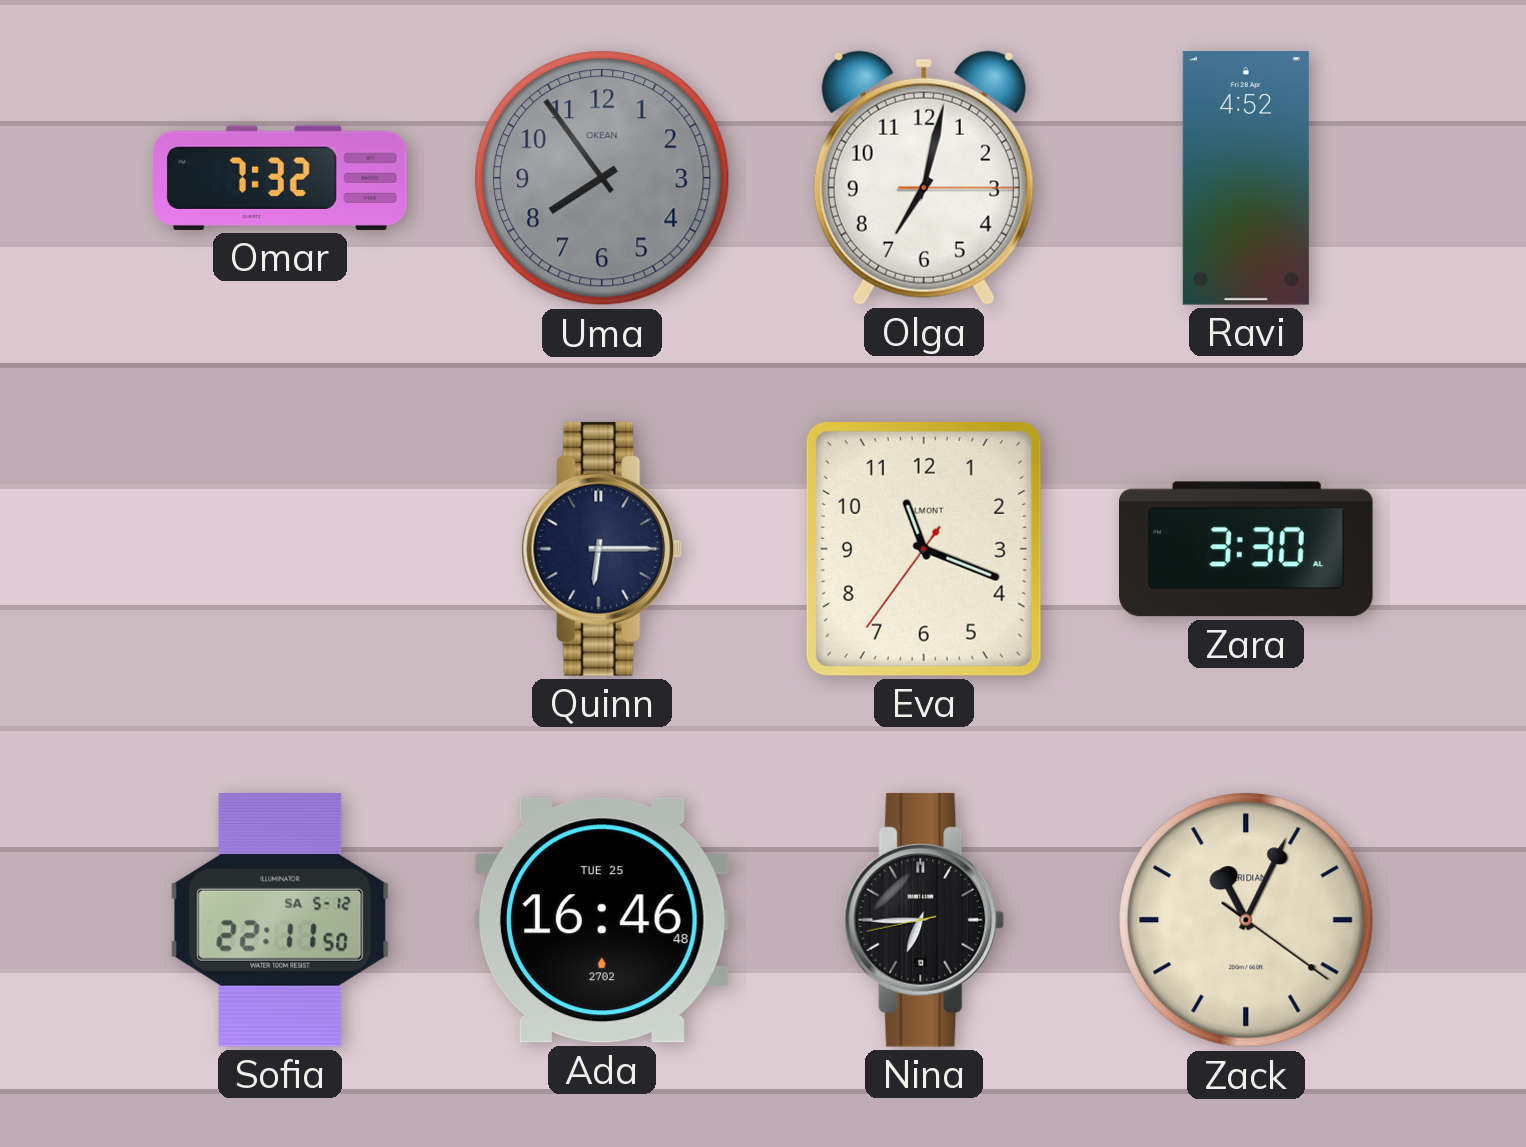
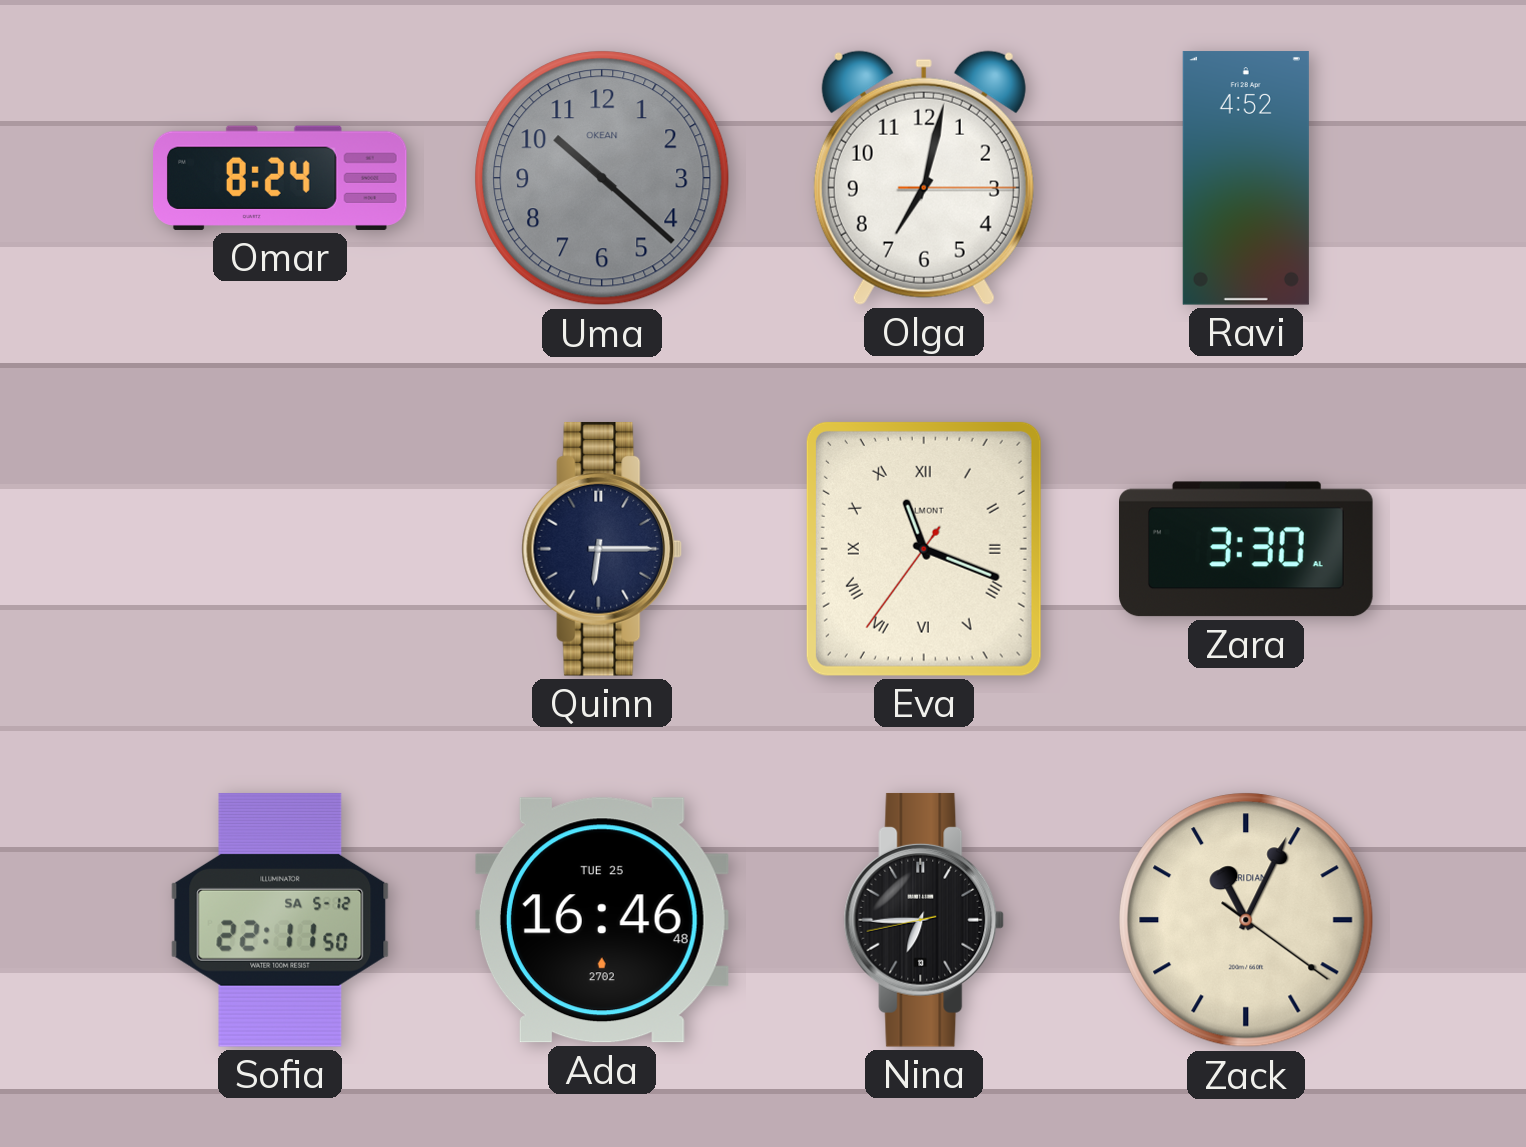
Omar: 7:32 -> 8:24
Uma: 7:54 -> 10:22
Eva numerals: Arabic -> Roman
